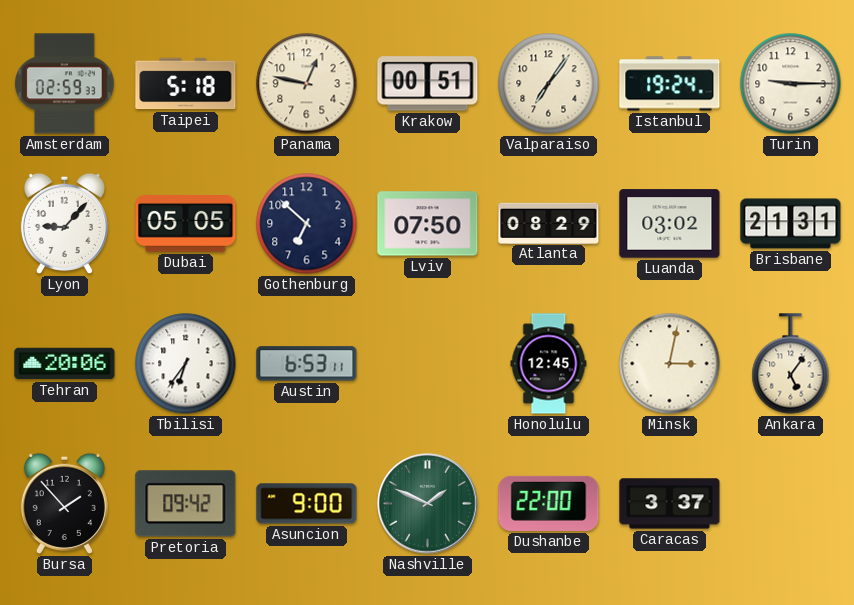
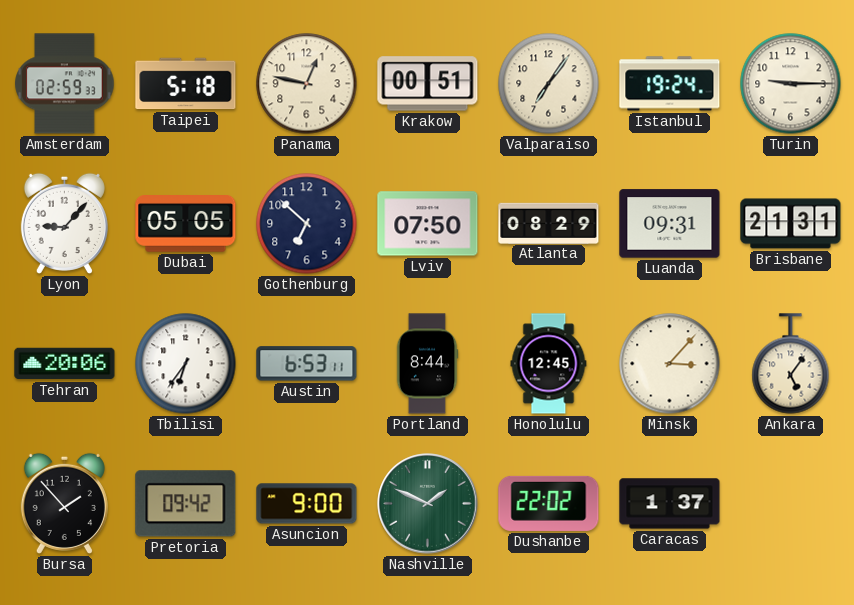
Luanda: 03:02 -> 09:31
Portland: none -> 8:44
Minsk: 3:02 -> 3:07
Dushanbe: 22:00 -> 22:02
Caracas: 3:37 -> 1:37
